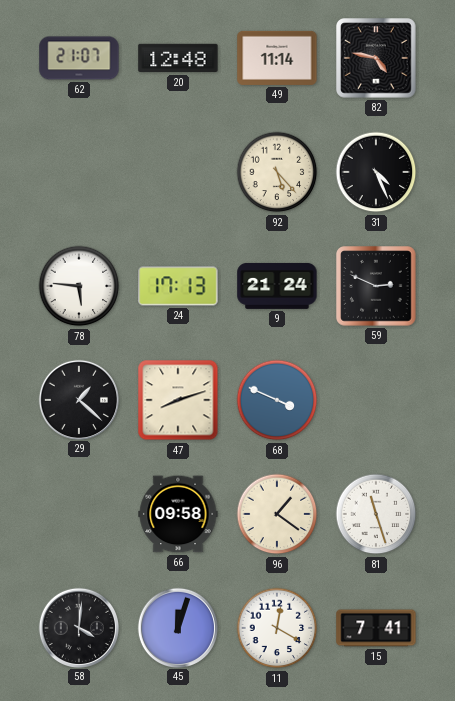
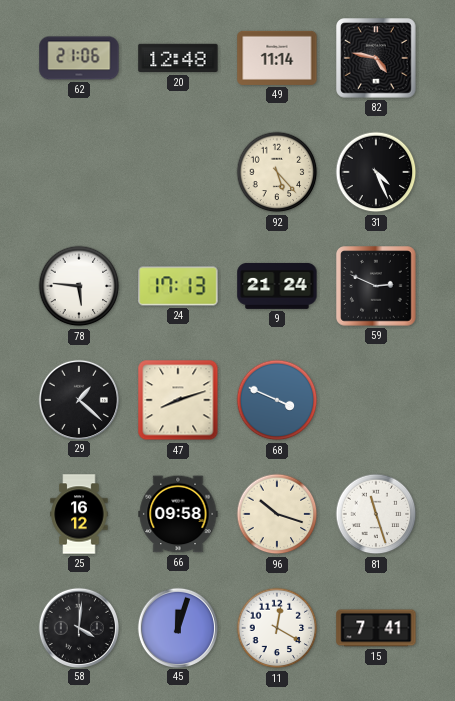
62: 21:07 -> 21:06
25: none -> 16:12
96: 1:21 -> 10:18
